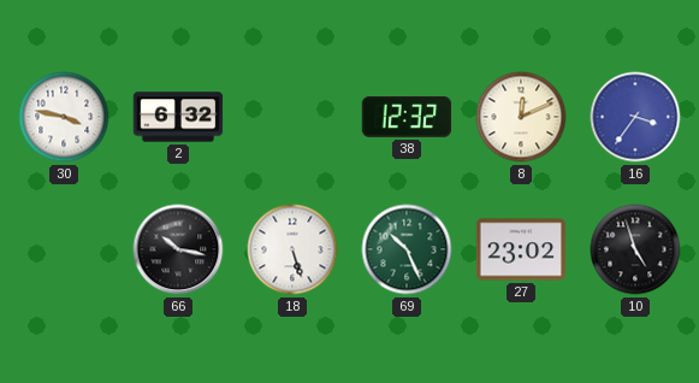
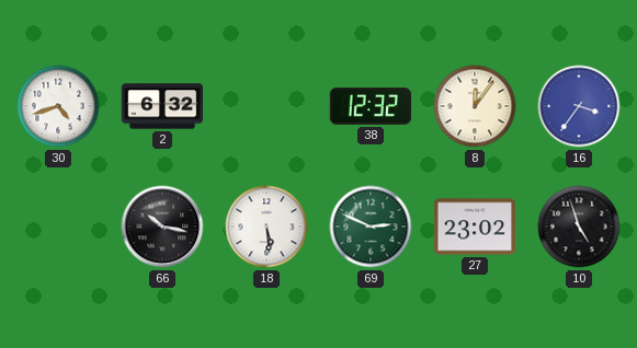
30: 3:47 -> 4:42
8: 12:11 -> 12:06
18: 5:27 -> 5:29
69: 10:26 -> 2:49
